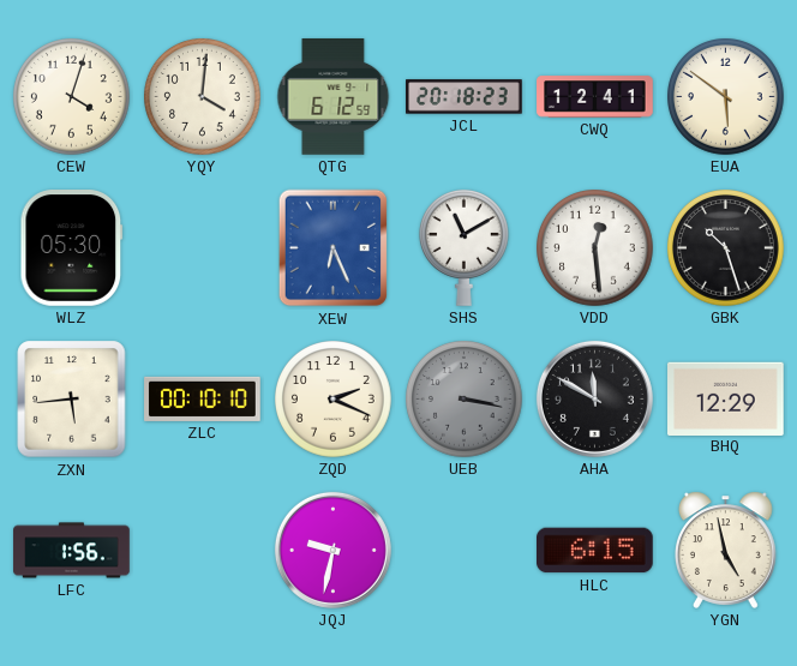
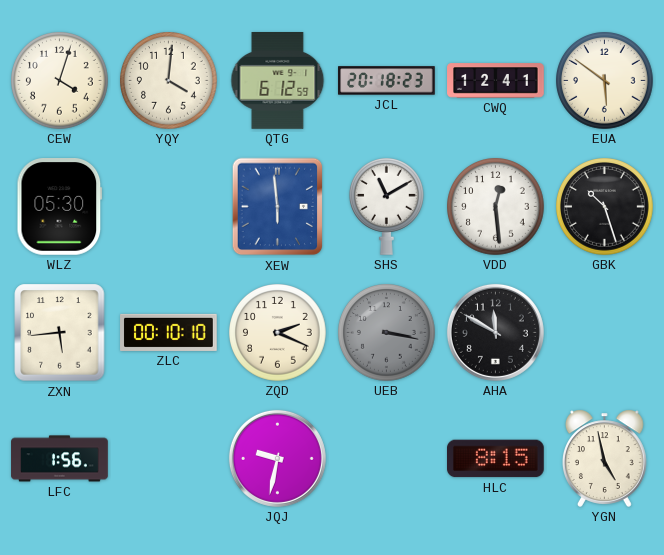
XEW: 6:26 -> 5:59
BHQ: 12:29 -> none
HLC: 6:15 -> 8:15
